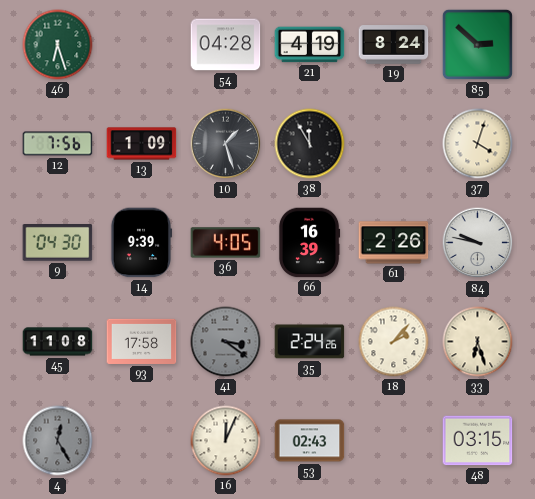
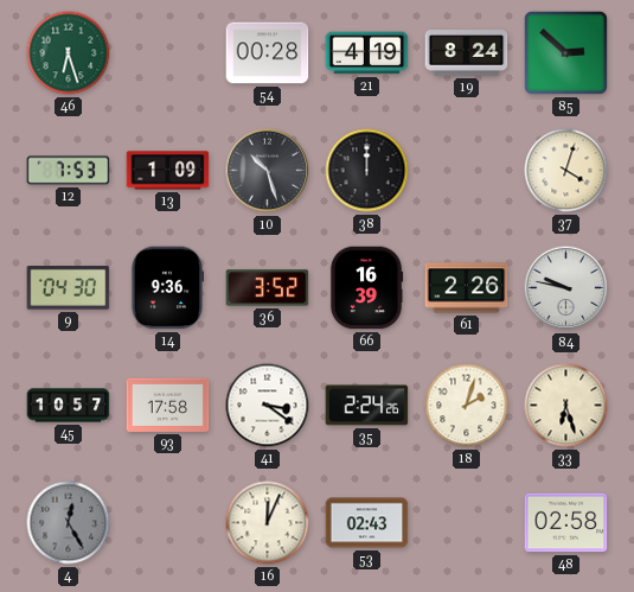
54: 04:28 -> 00:28
12: 7:56 -> 7:53
10: 1:27 -> 10:27
38: 11:55 -> 12:00
14: 9:39 -> 9:36
36: 4:05 -> 3:52
45: 11:08 -> 10:57
41 dial: grey -> white
18: 2:07 -> 2:03
48: 03:15 -> 02:58
